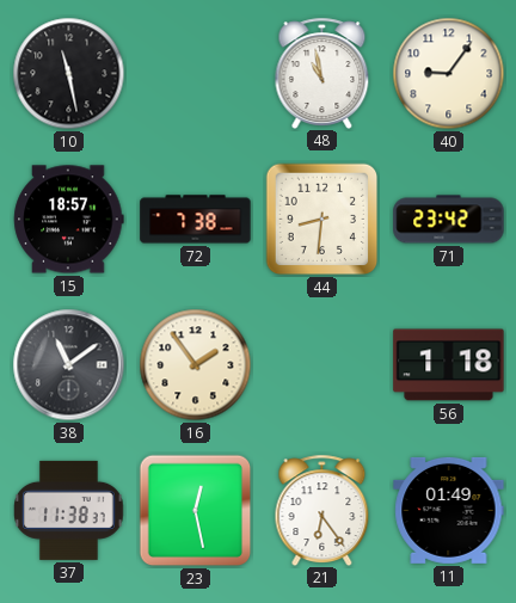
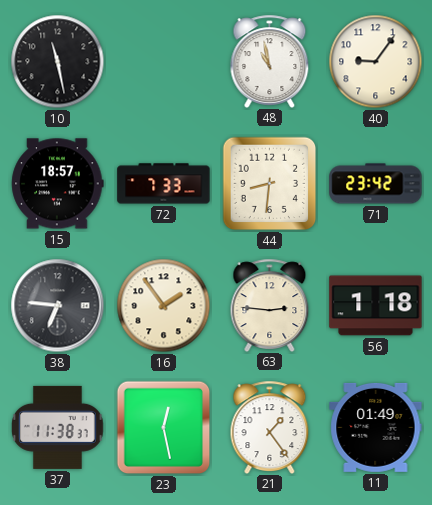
72: 7:38 -> 7:33
38: 11:09 -> 6:46
63: none -> 2:46
21: 6:24 -> 1:24
